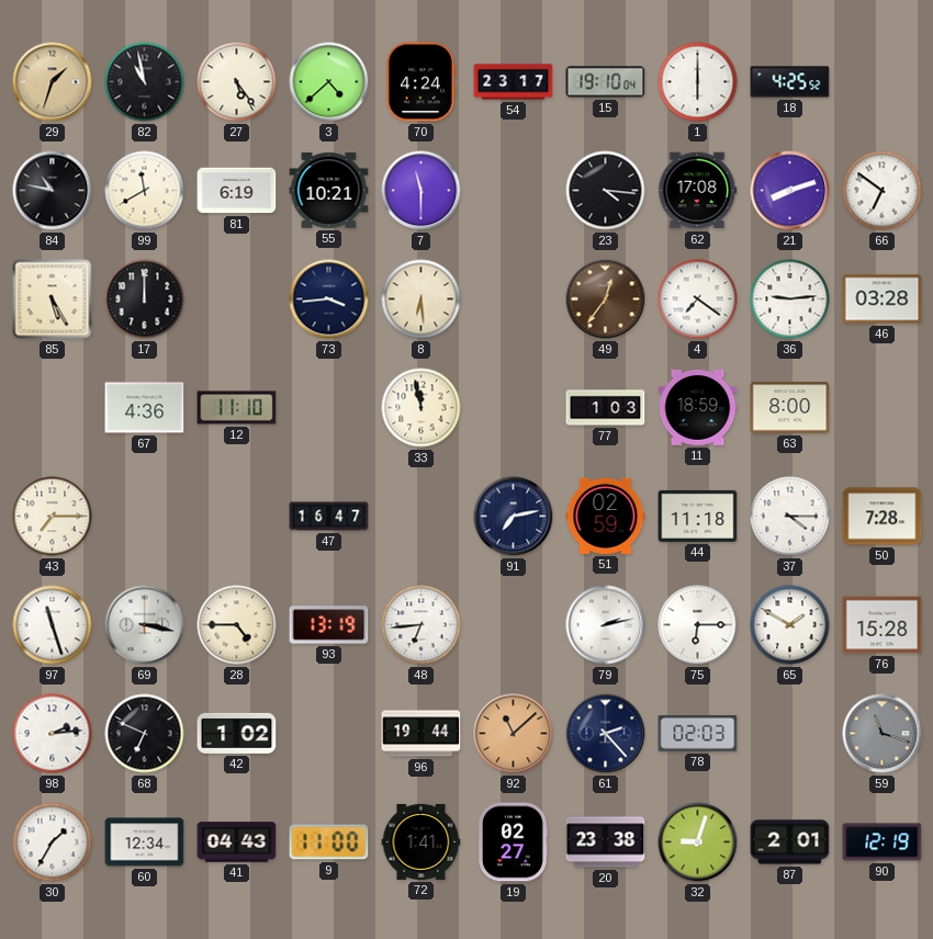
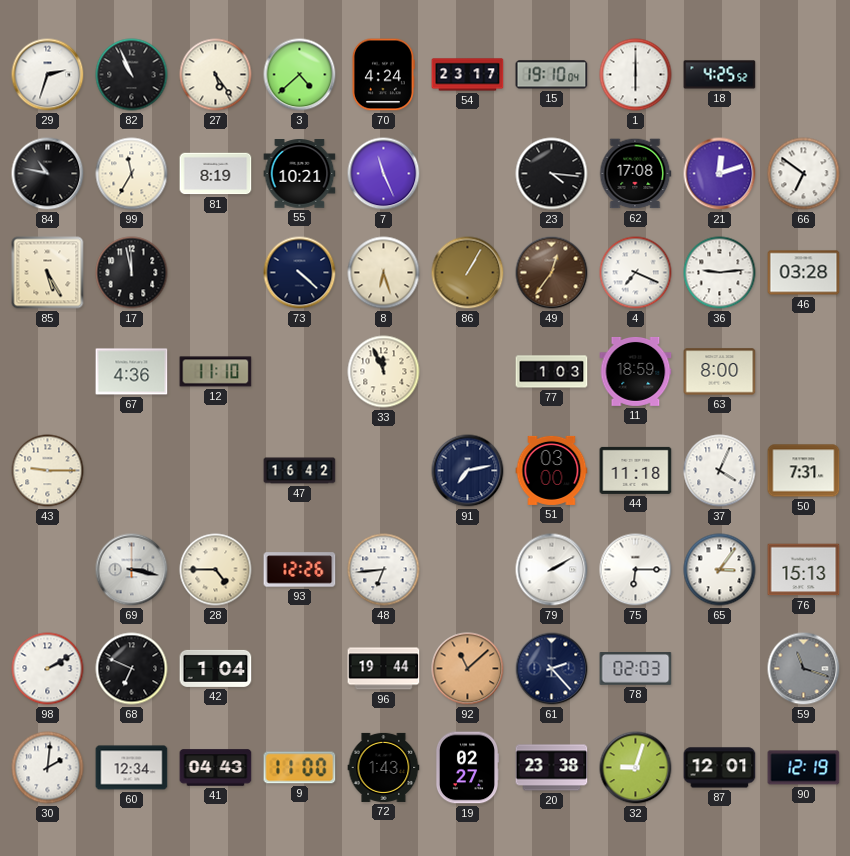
29: 1:33 -> 2:33
29 dial: champagne -> white
82: 10:58 -> 10:56
99: 11:40 -> 11:35
81: 6:19 -> 8:19
7: 11:30 -> 11:26
21: 8:12 -> 12:12
17: 12:00 -> 11:58
73: 3:44 -> 4:22
8: 6:29 -> 6:27
86: none -> 1:05
4: 7:21 -> 7:19
33: 11:58 -> 11:56
43: 7:15 -> 9:15
47: 16:47 -> 16:42
51: 02:59 -> 03:00
37: 4:15 -> 4:04
50: 7:28 -> 7:31
97: 11:27 -> none
93: 13:19 -> 12:26
79: 2:13 -> 2:10
65: 1:50 -> 3:06
76: 15:28 -> 15:13
98: 2:14 -> 2:10
42: 1:02 -> 1:04
30: 1:35 -> 2:01
72: 1:41 -> 1:43
87: 2:01 -> 12:01
